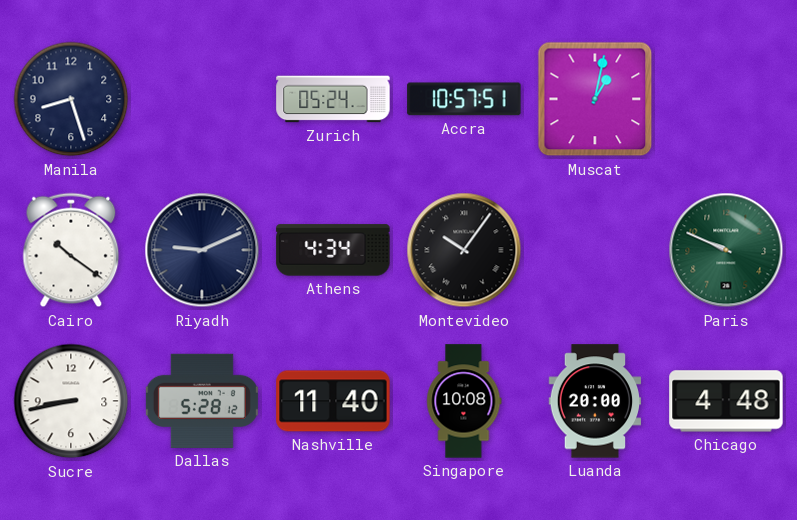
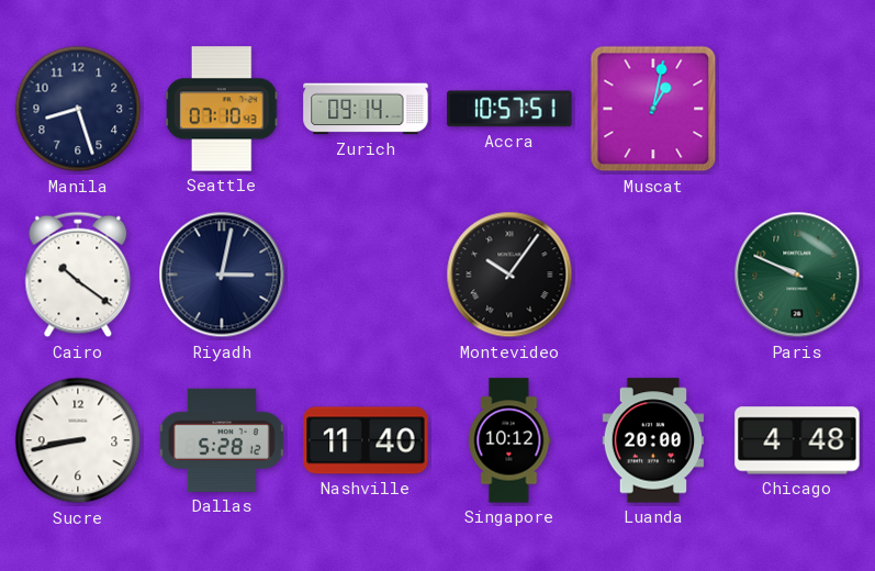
Seattle: none -> 07:10
Zurich: 05:24 -> 09:14
Riyadh: 9:11 -> 3:02
Athens: 4:34 -> none
Singapore: 10:08 -> 10:12
